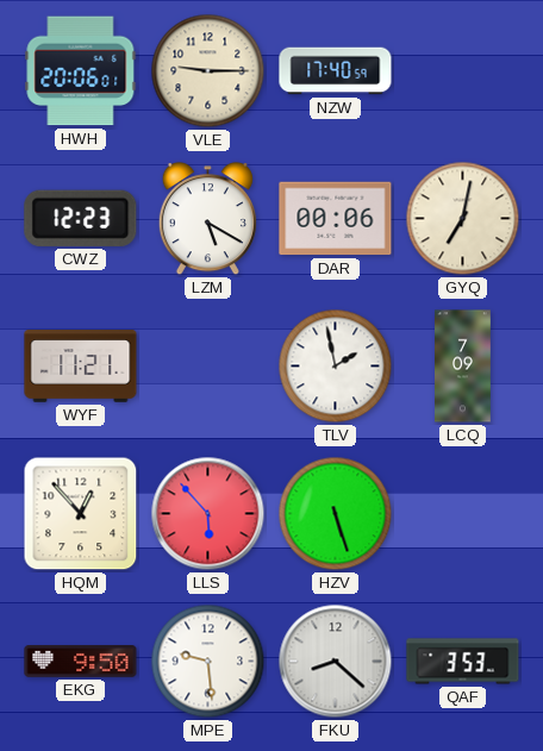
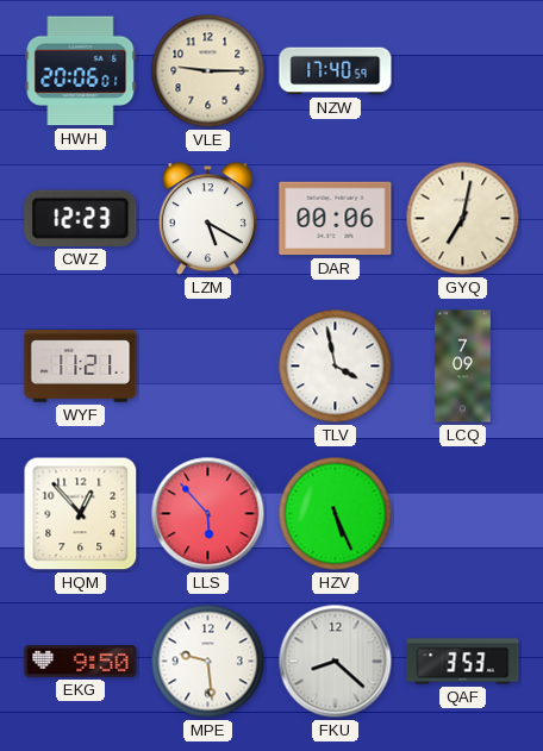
TLV: 1:58 -> 3:58
HZV: 5:27 -> 5:26
